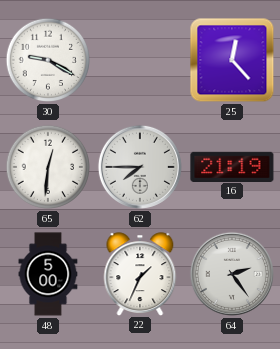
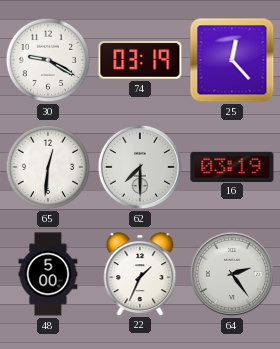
74: none -> 03:19
62: 7:45 -> 7:30
16: 21:19 -> 03:19
